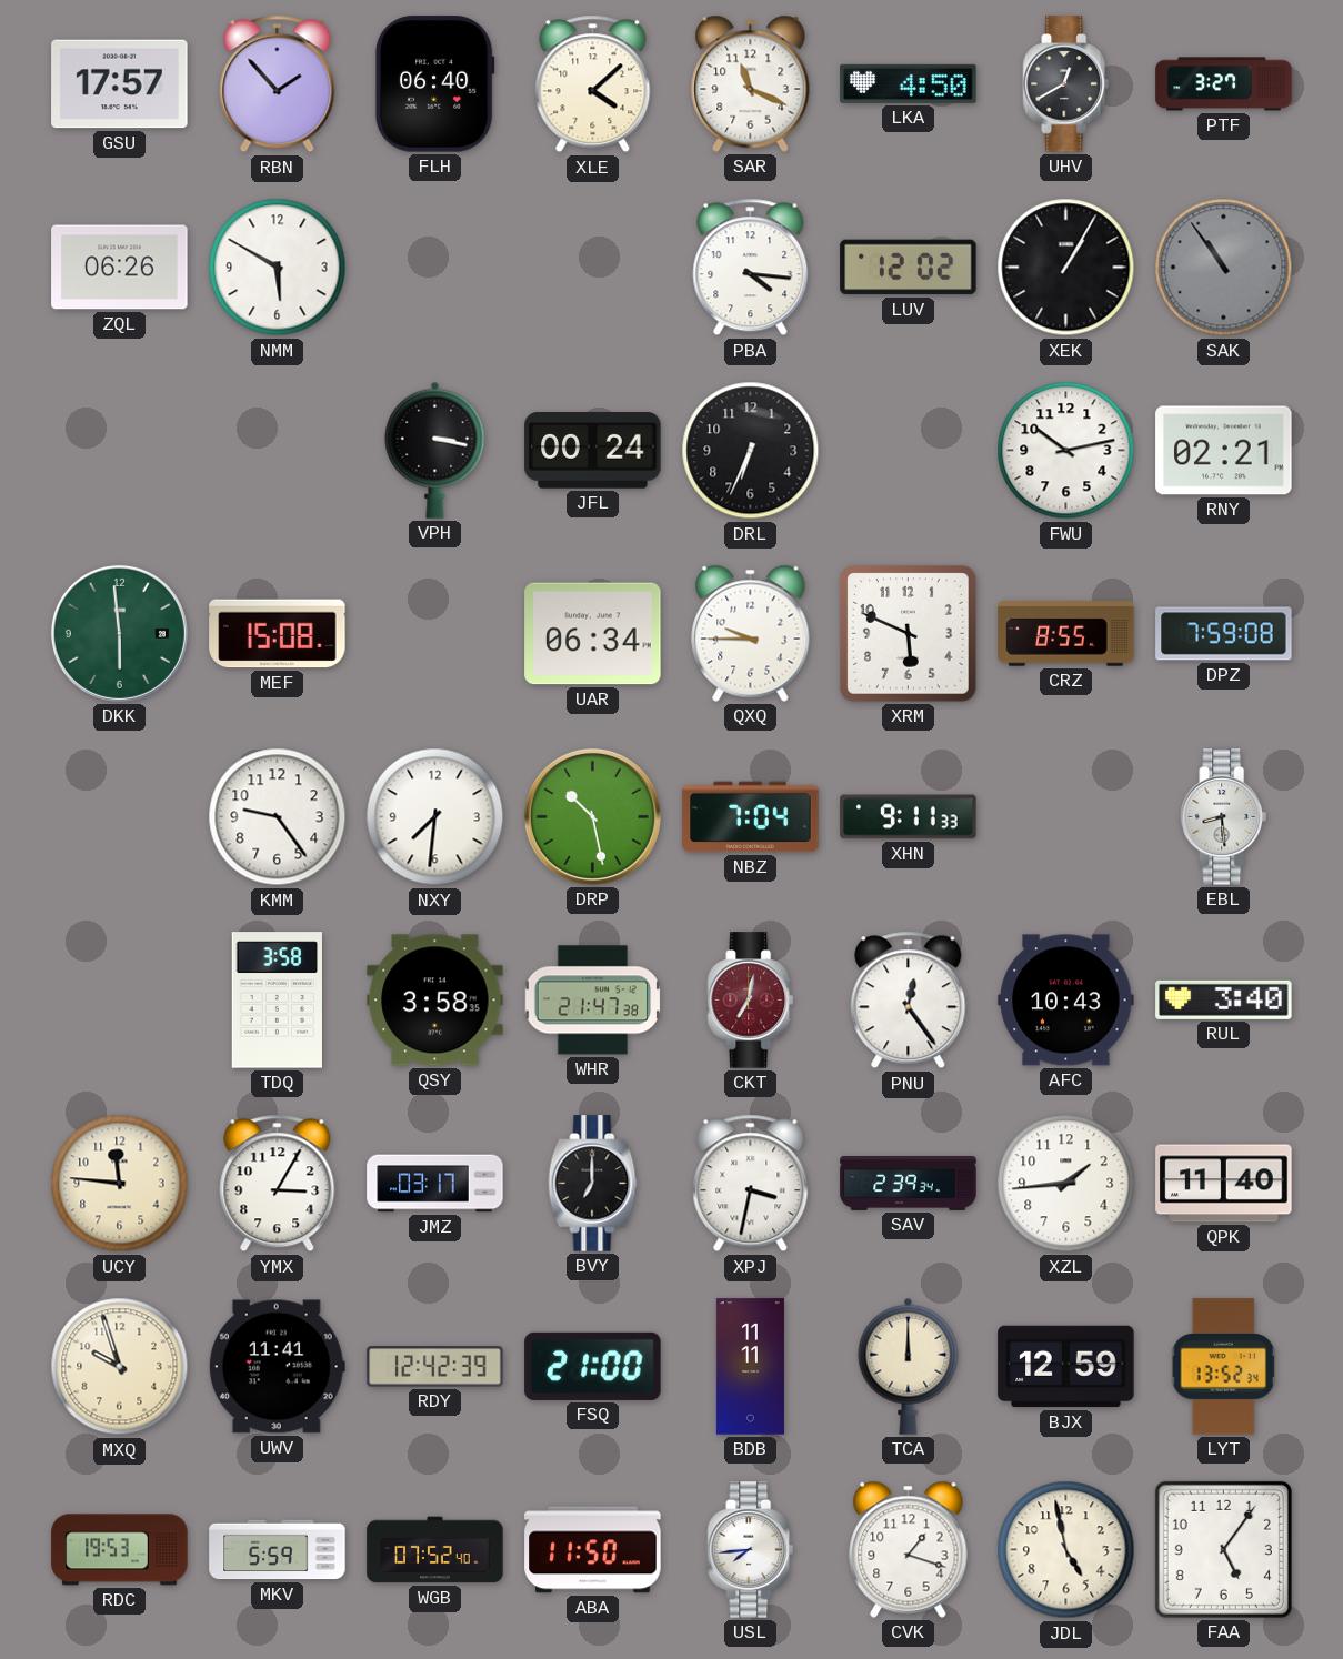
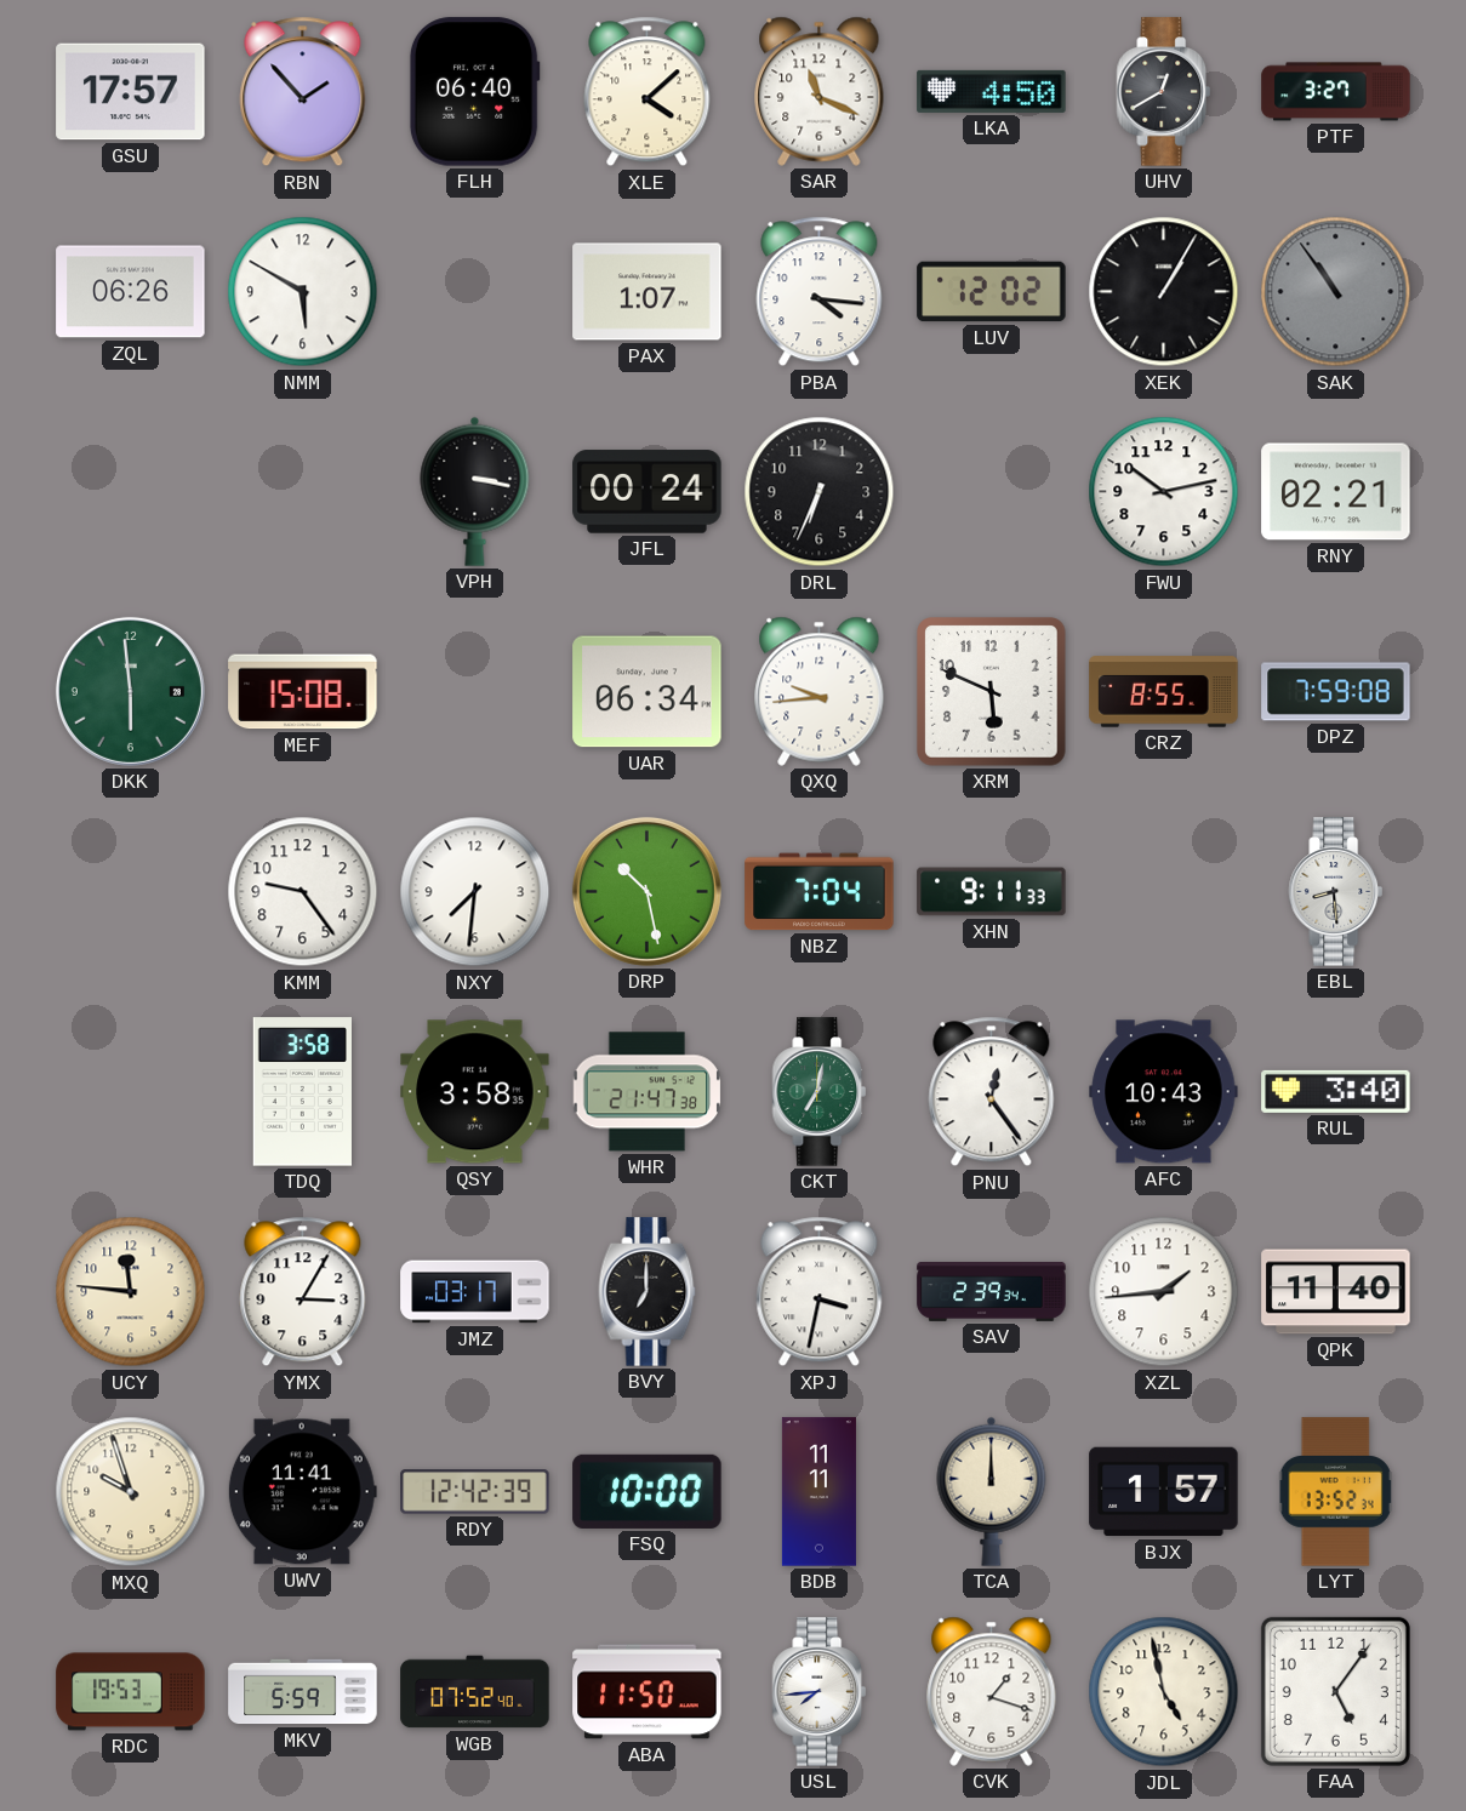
PAX: none -> 1:07
QXQ: 9:45 -> 9:44
CKT dial: burgundy -> green
FSQ: 21:00 -> 10:00
BJX: 12:59 -> 1:57
